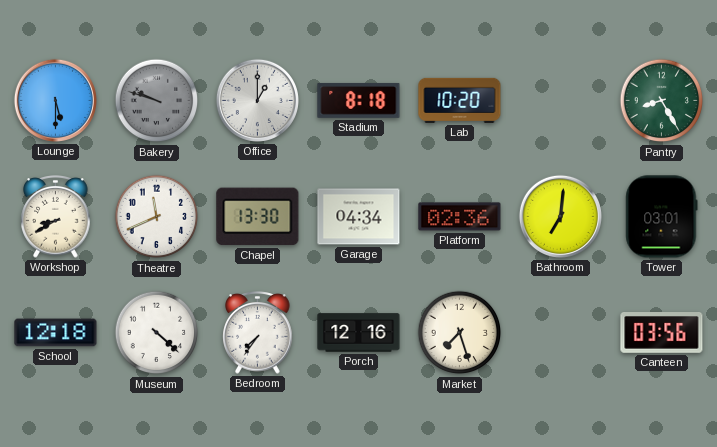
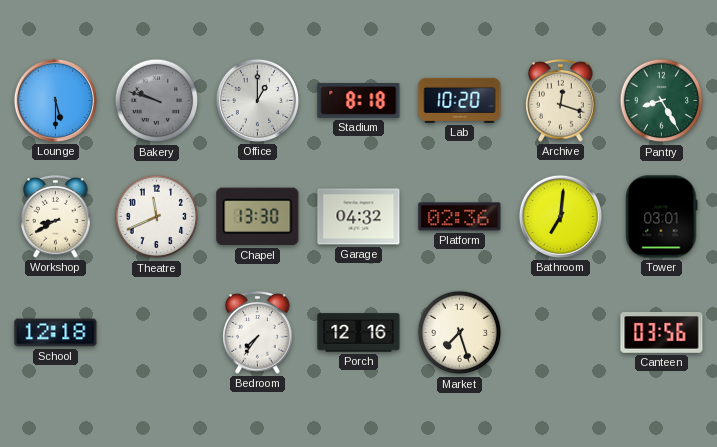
Archive: none -> 12:18
Garage: 04:34 -> 04:32
Museum: 4:22 -> none
